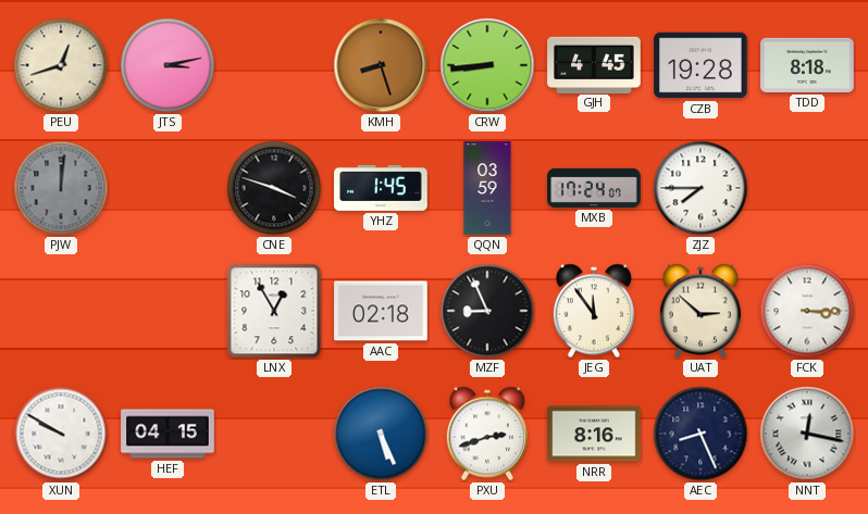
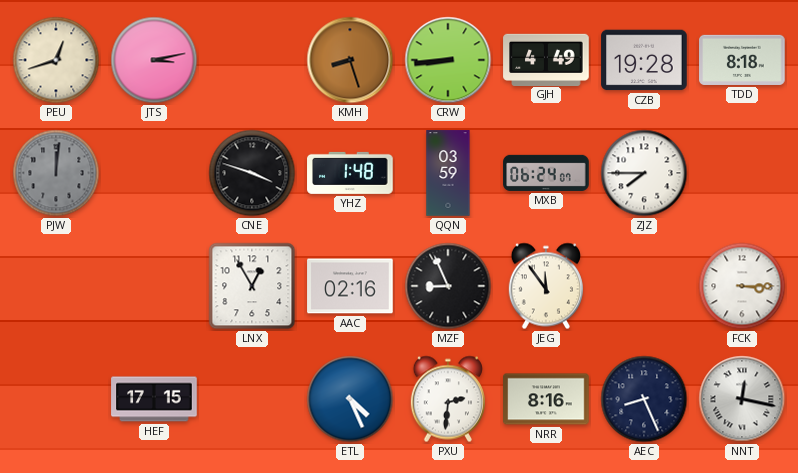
GJH: 4:45 -> 4:49
YHZ: 1:45 -> 1:48
MXB: 17:24 -> 06:24
AAC: 02:18 -> 02:16
UAT: 2:52 -> none
XUN: 9:50 -> none
HEF: 04:15 -> 17:15
ETL: 5:26 -> 4:26
PXU: 2:42 -> 2:31
